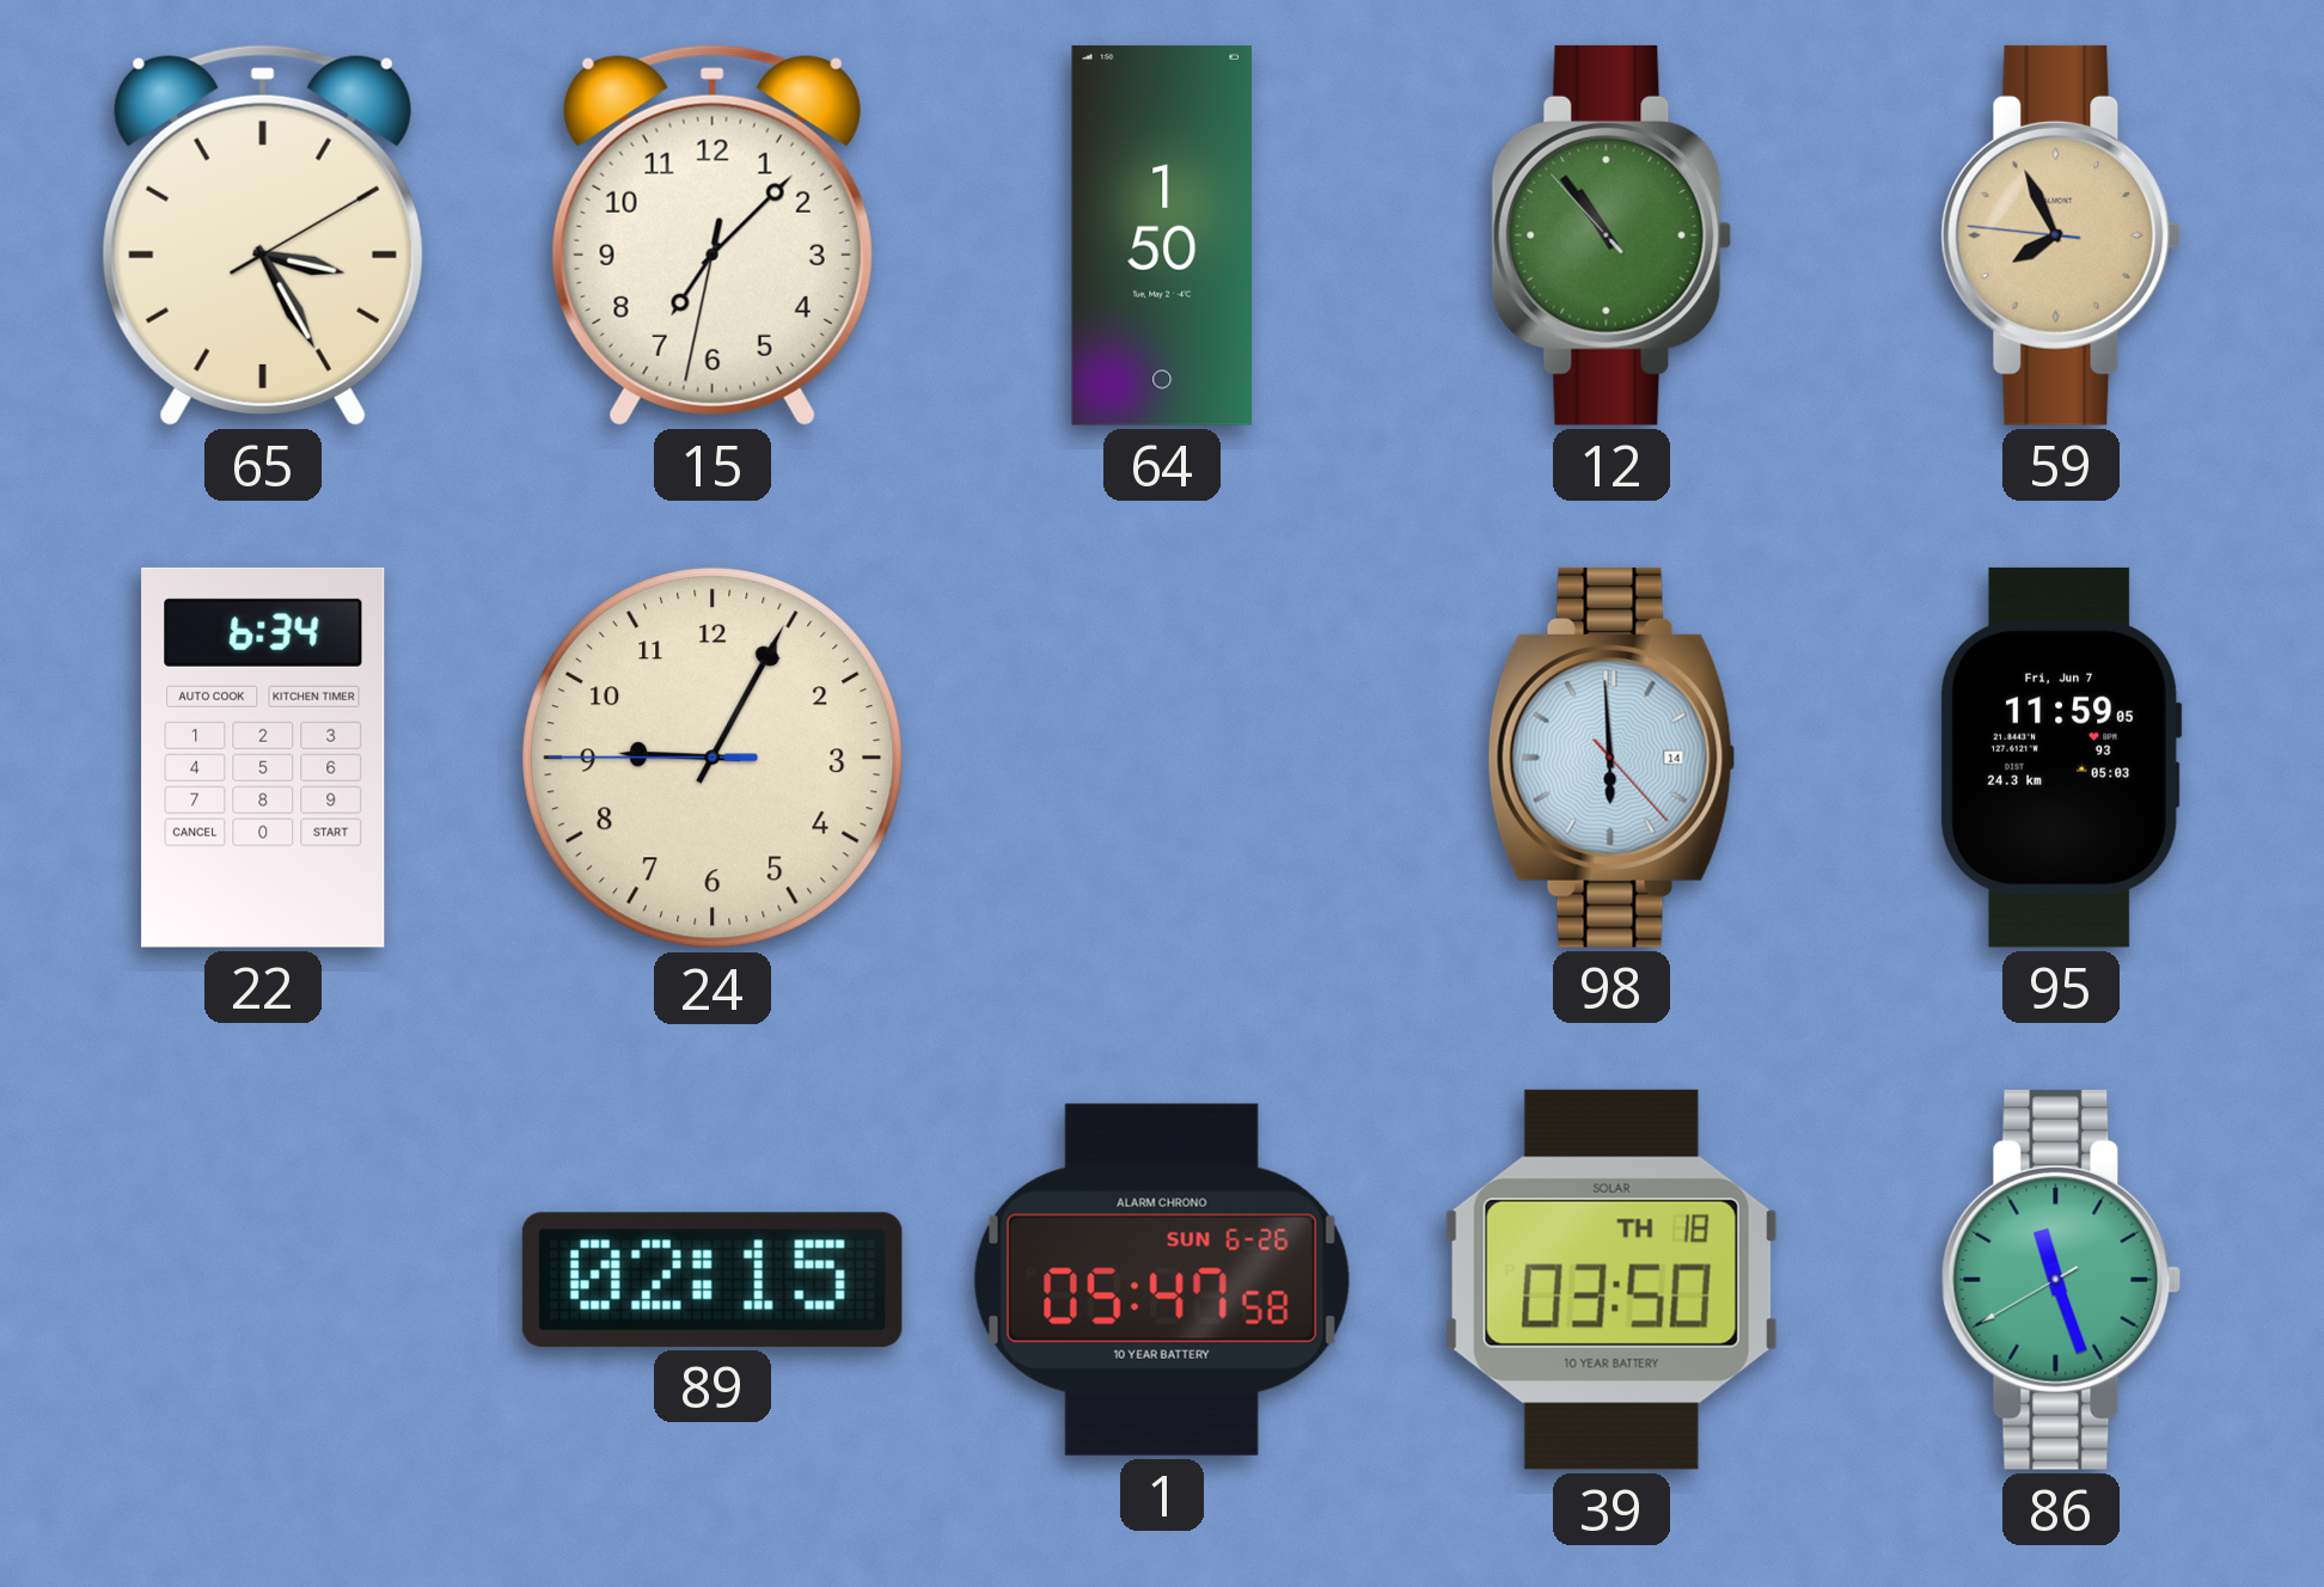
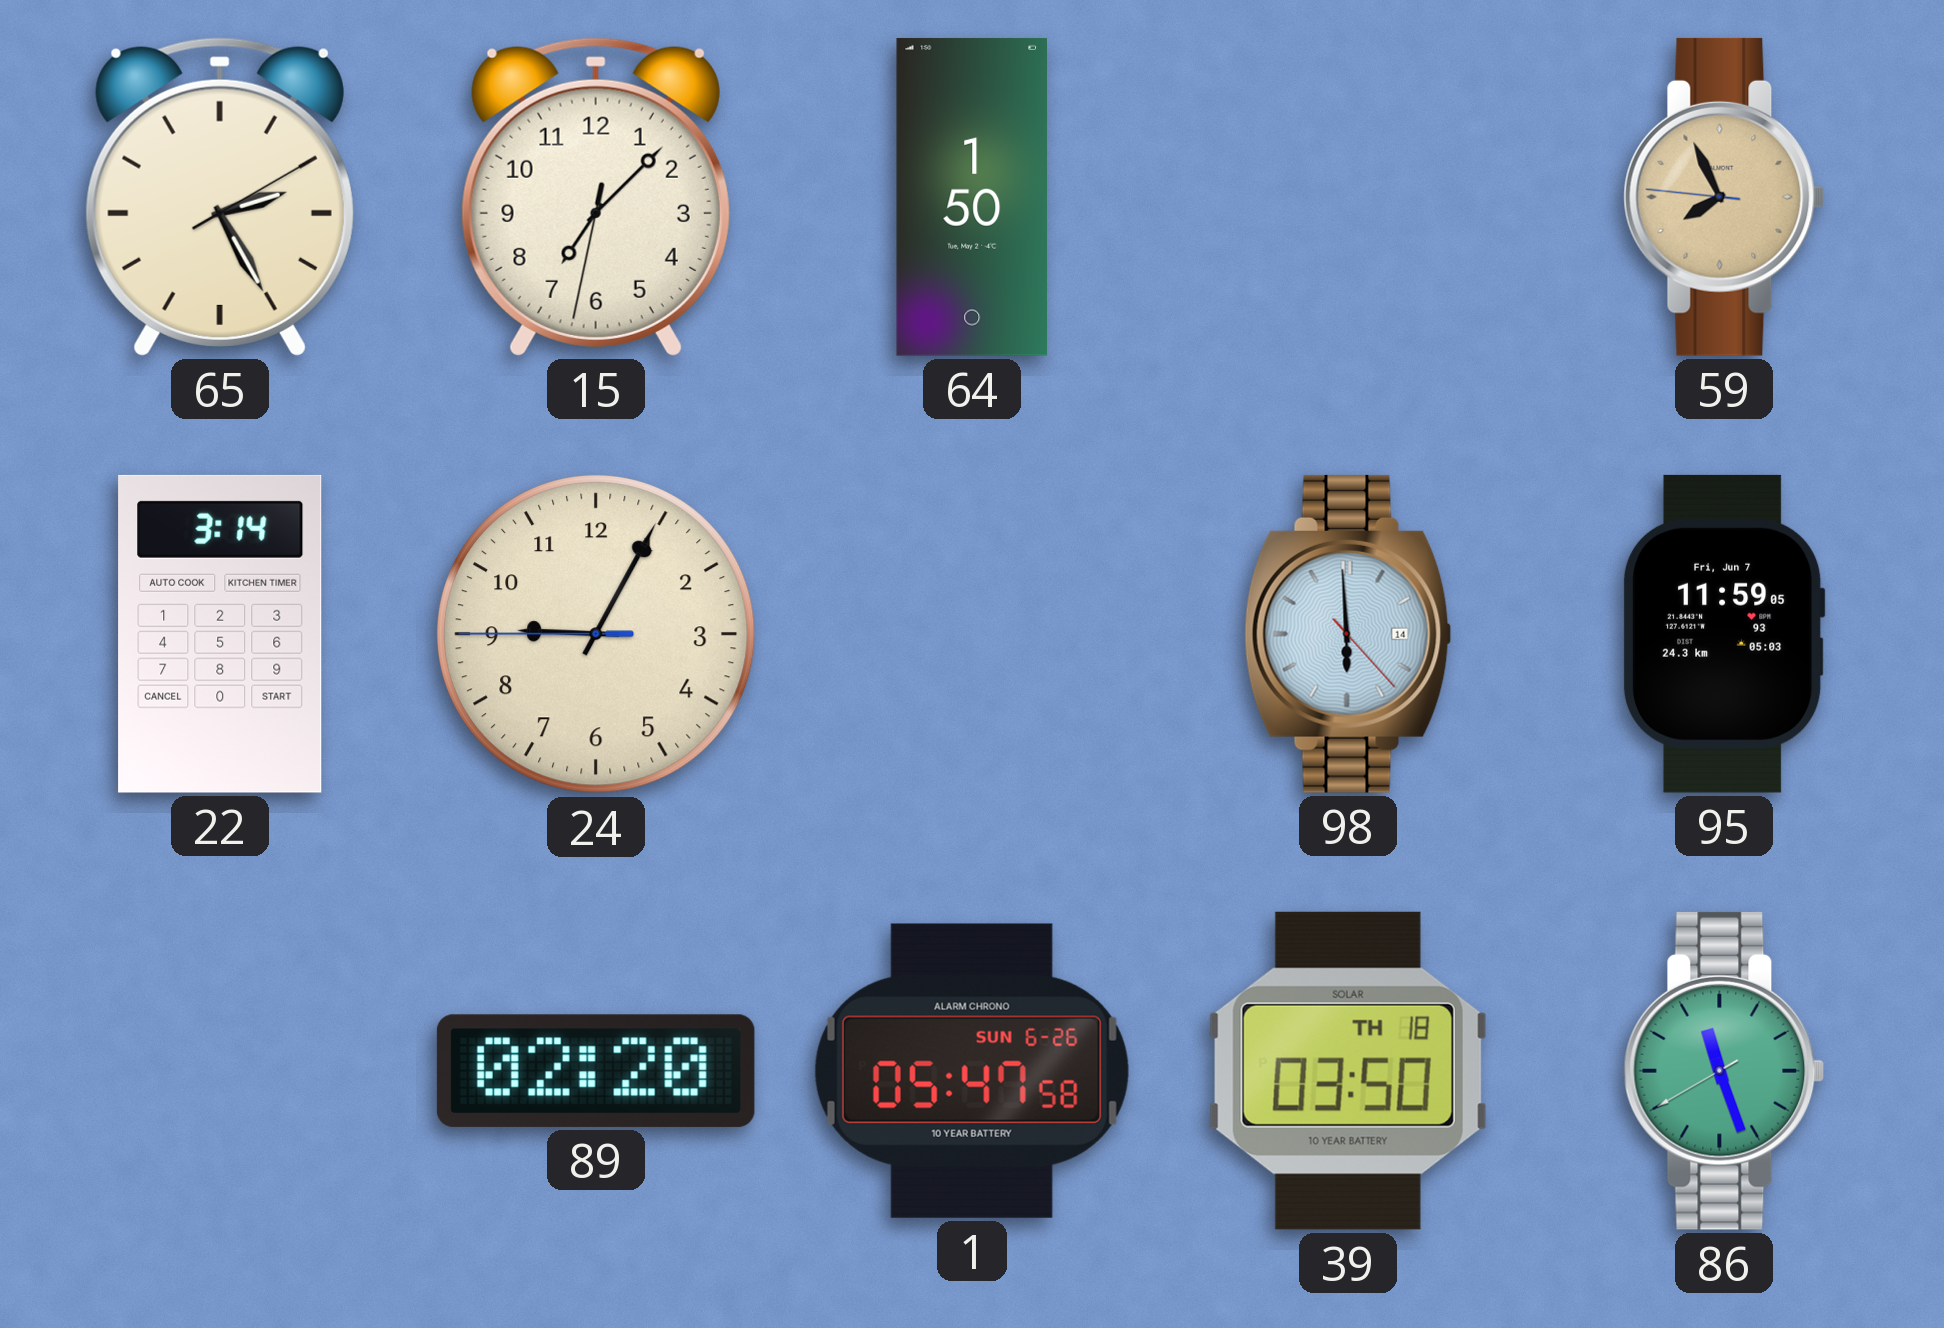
65: 3:25 -> 2:25
12: 10:53 -> none
22: 6:34 -> 3:14
89: 02:15 -> 02:20
